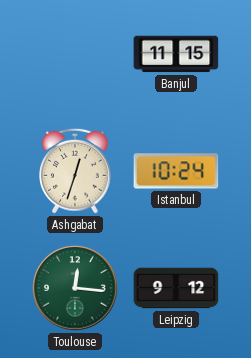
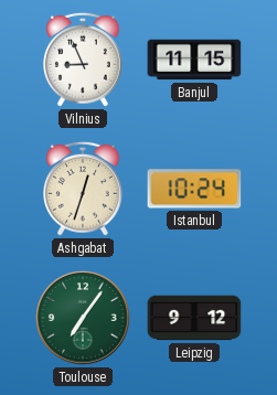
Vilnius: none -> 8:56
Toulouse: 12:16 -> 7:06
